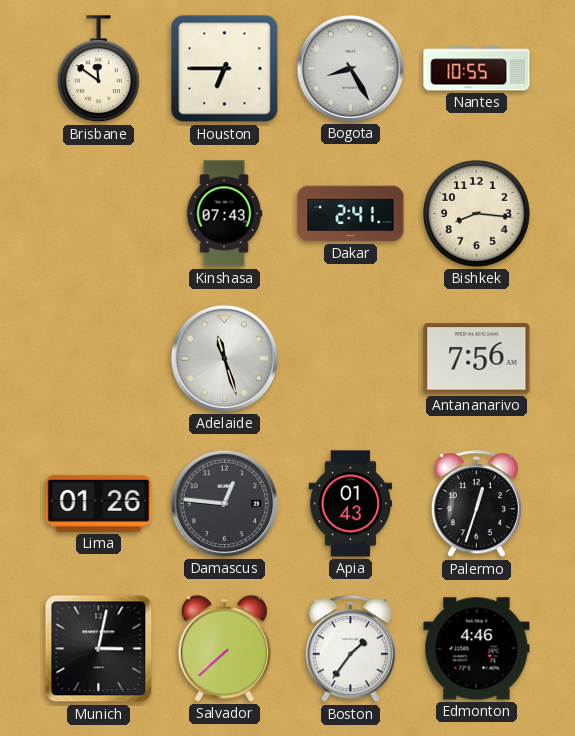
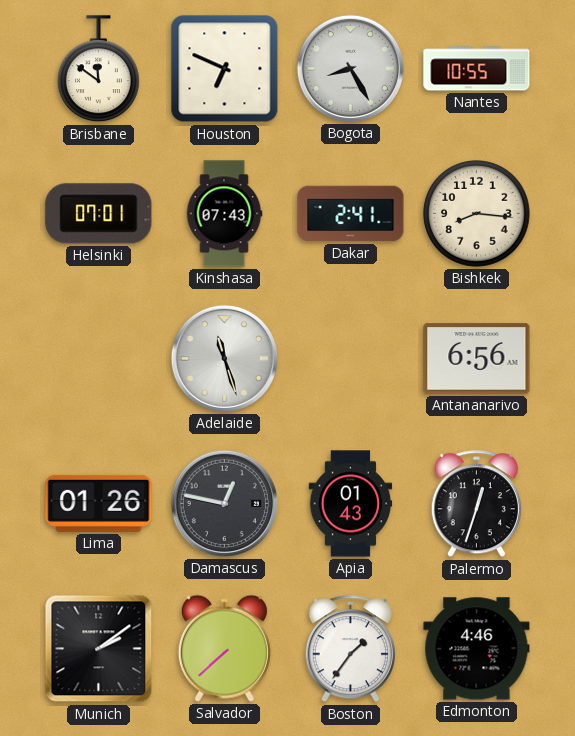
Houston: 6:45 -> 6:49
Helsinki: none -> 07:01
Antananarivo: 7:56 -> 6:56
Damascus: 12:46 -> 12:47
Munich: 3:02 -> 2:09
